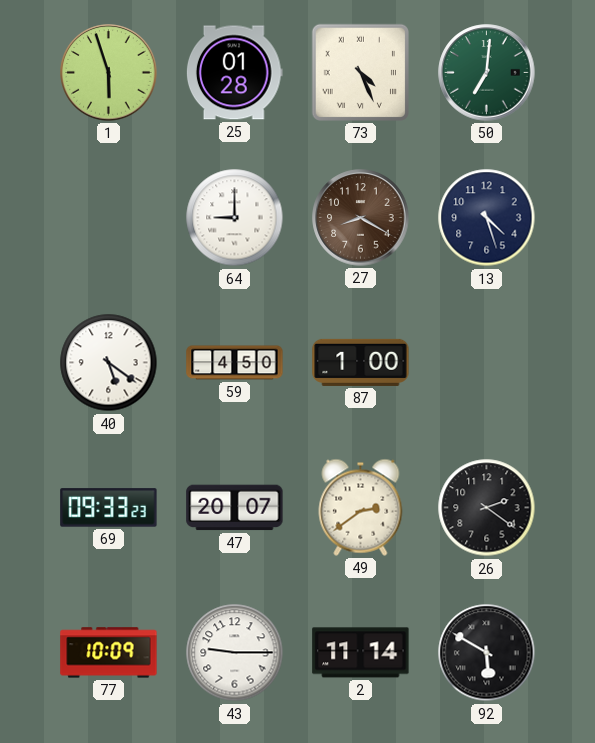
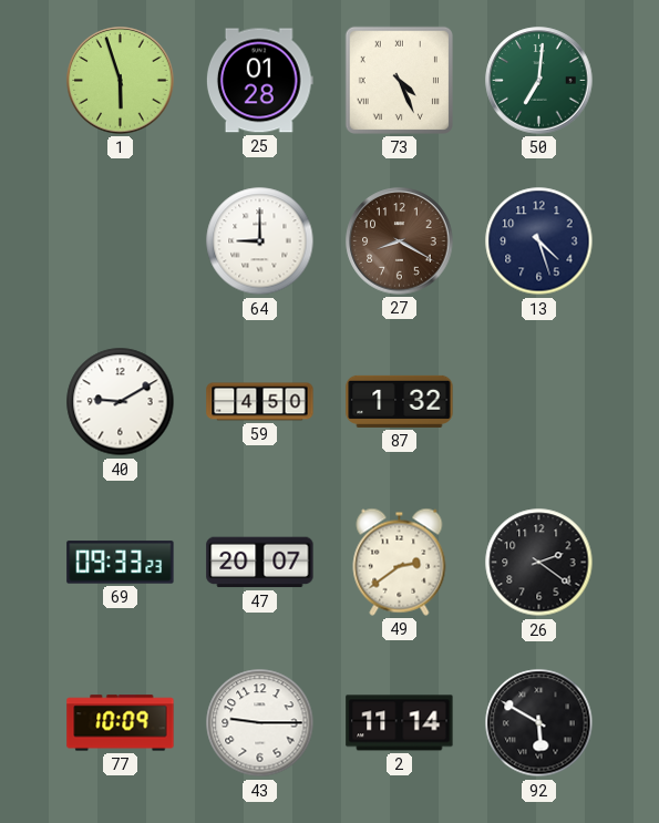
40: 5:21 -> 9:10
87: 1:00 -> 1:32
